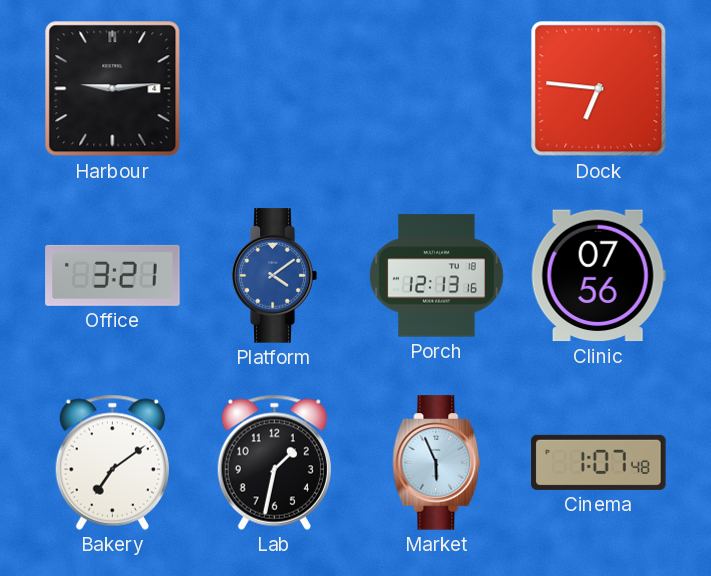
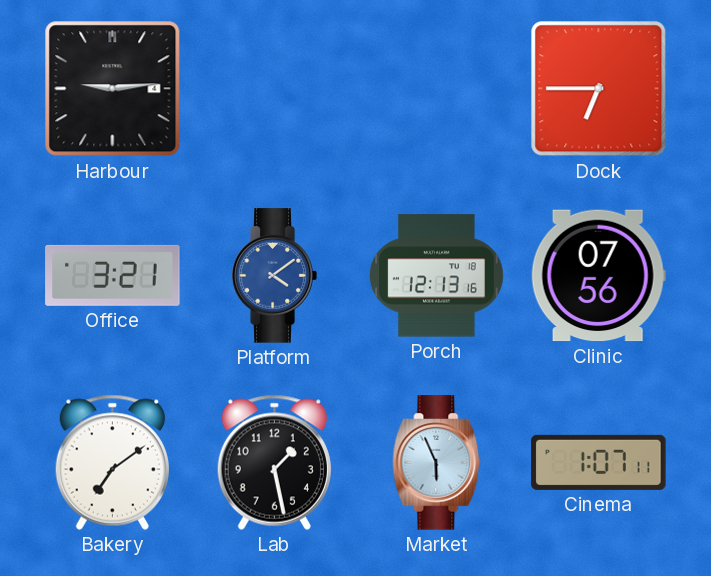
Dock: 6:46 -> 6:45
Lab: 1:32 -> 1:28
Cinema: 1:07:48 -> 1:07:11
